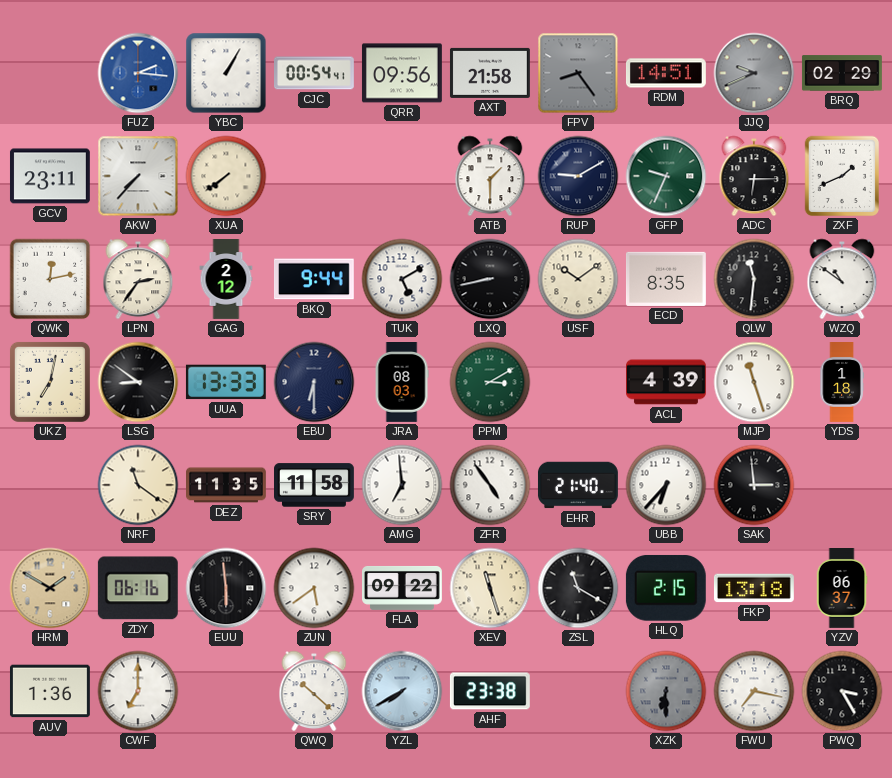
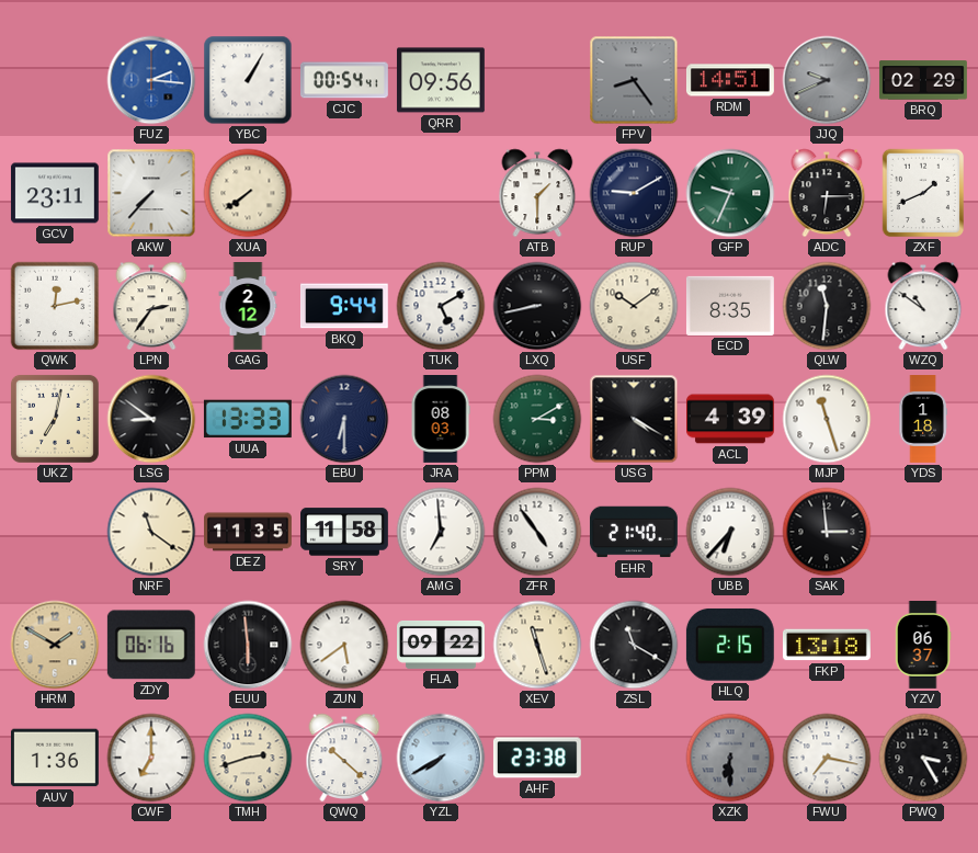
AXT: 21:58 -> none
USG: none -> 4:20
TMH: none -> 2:42
